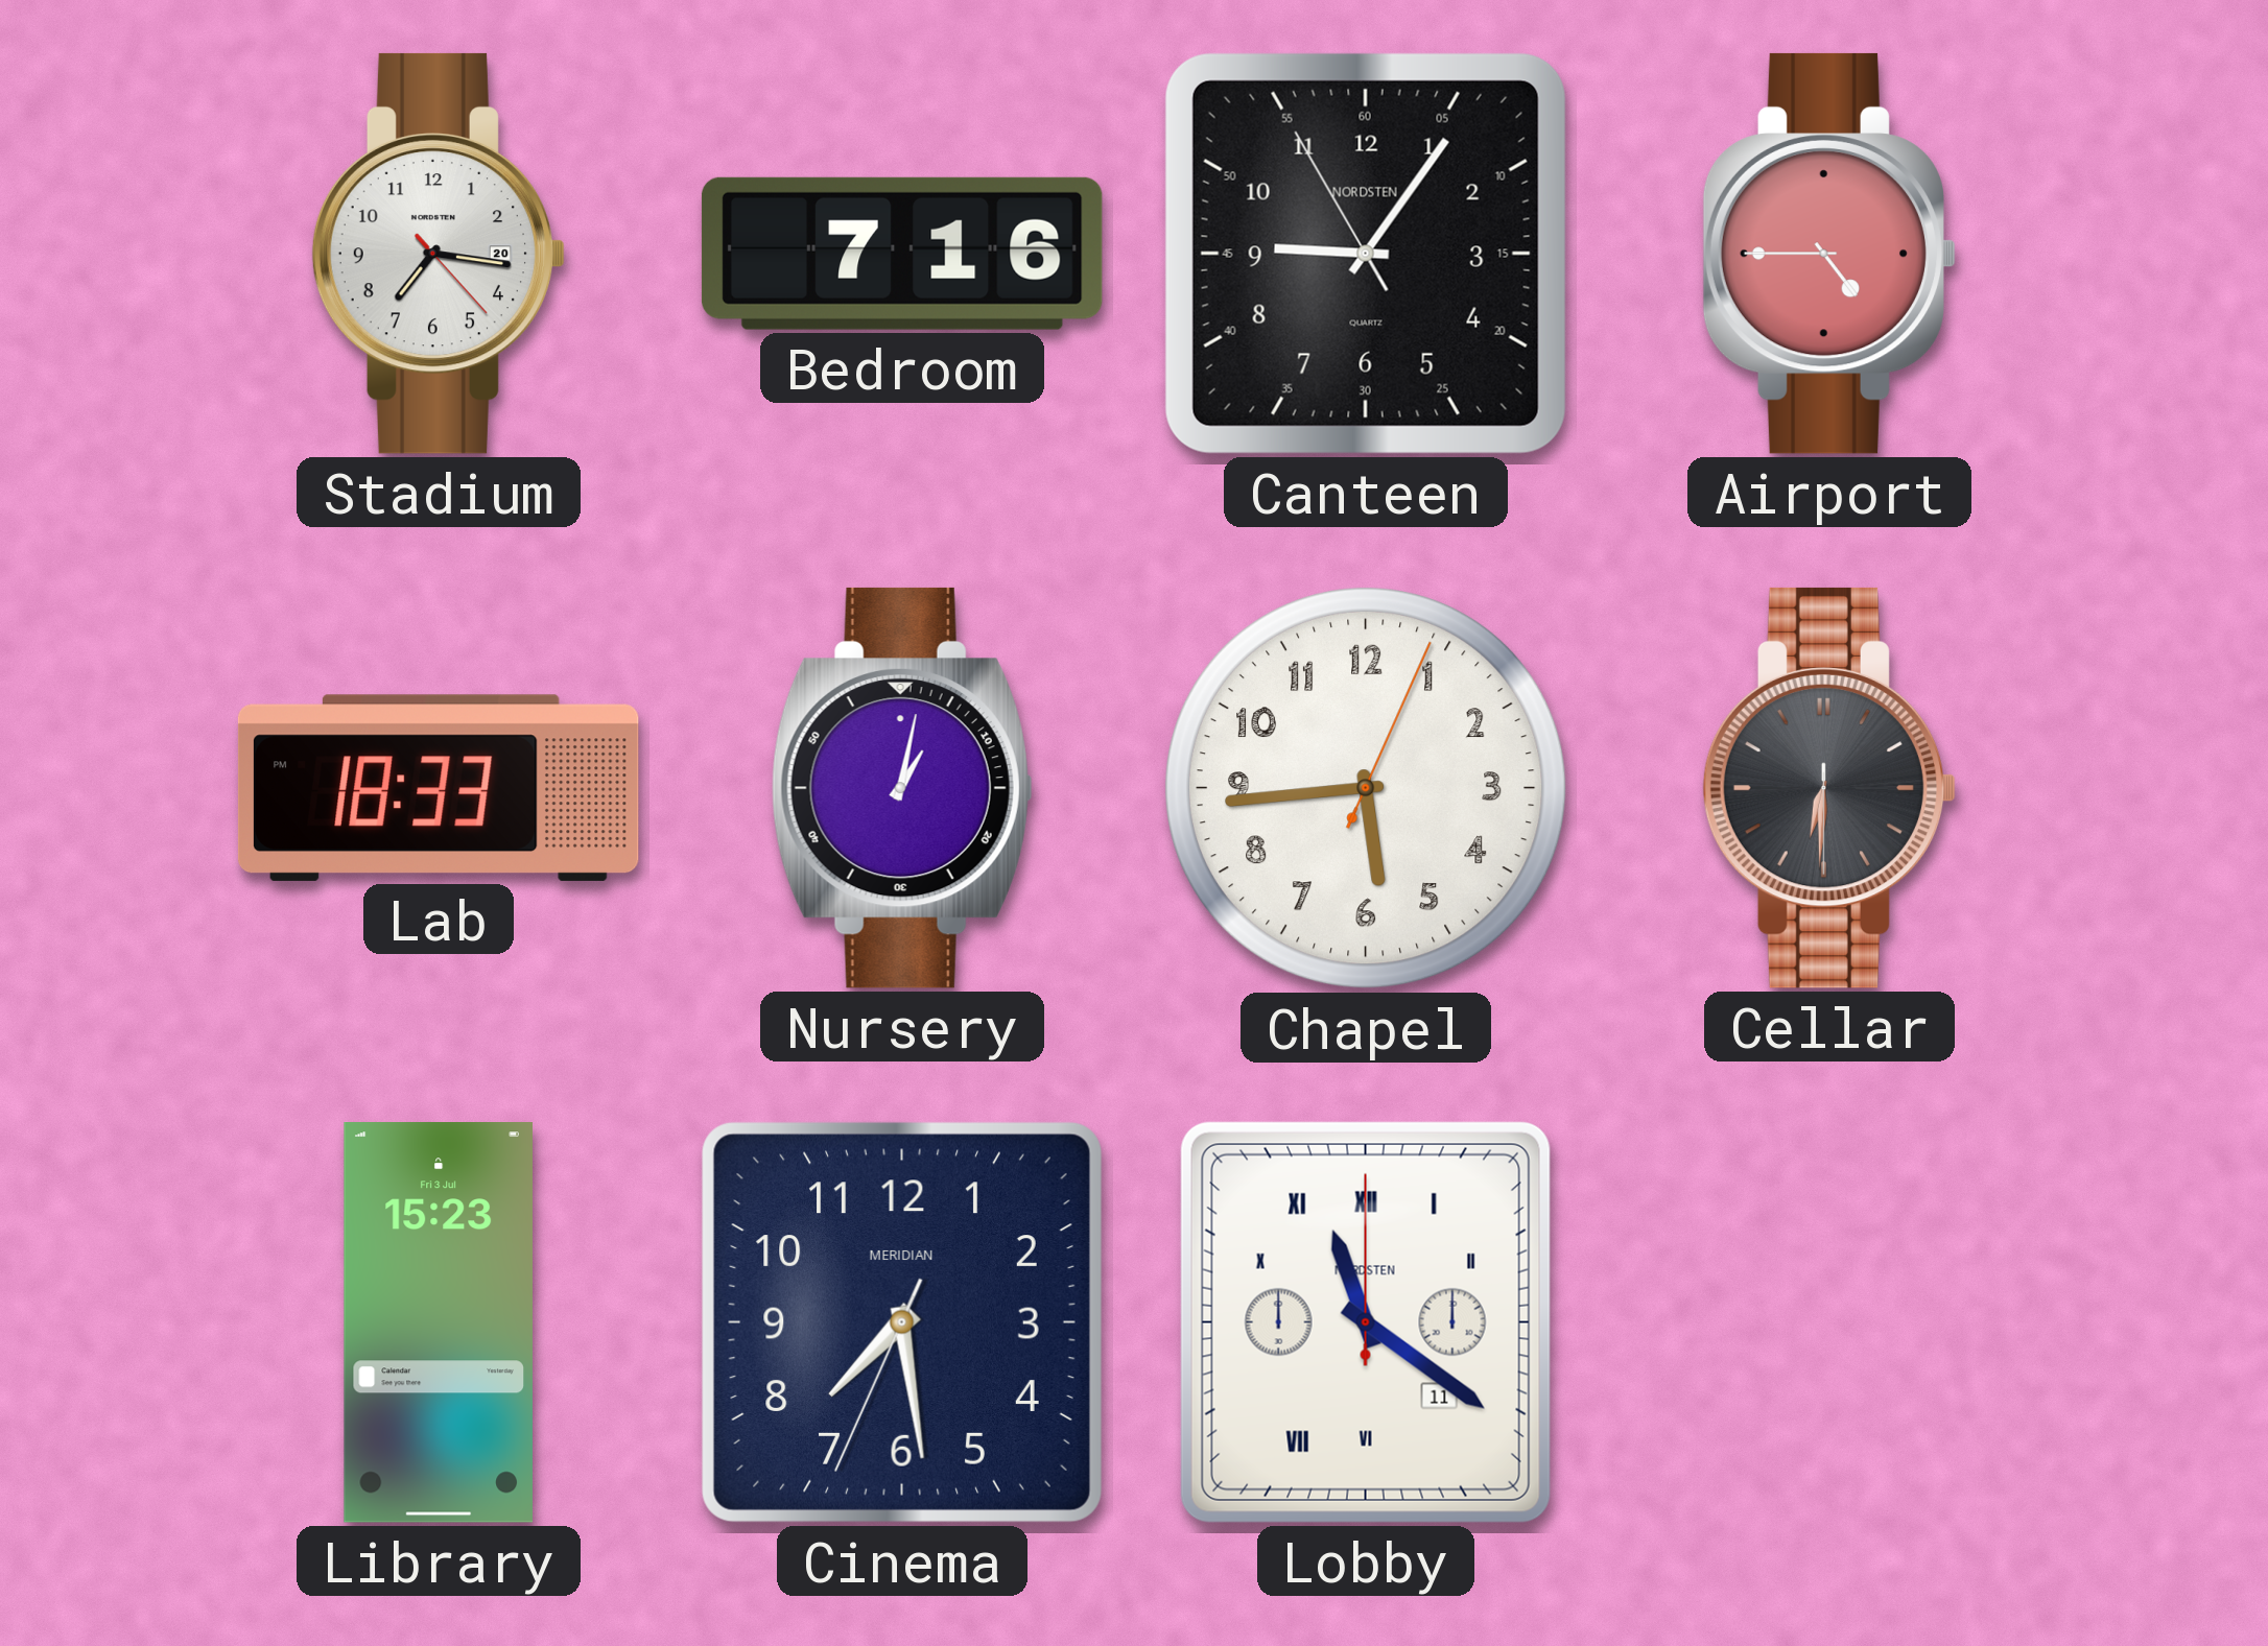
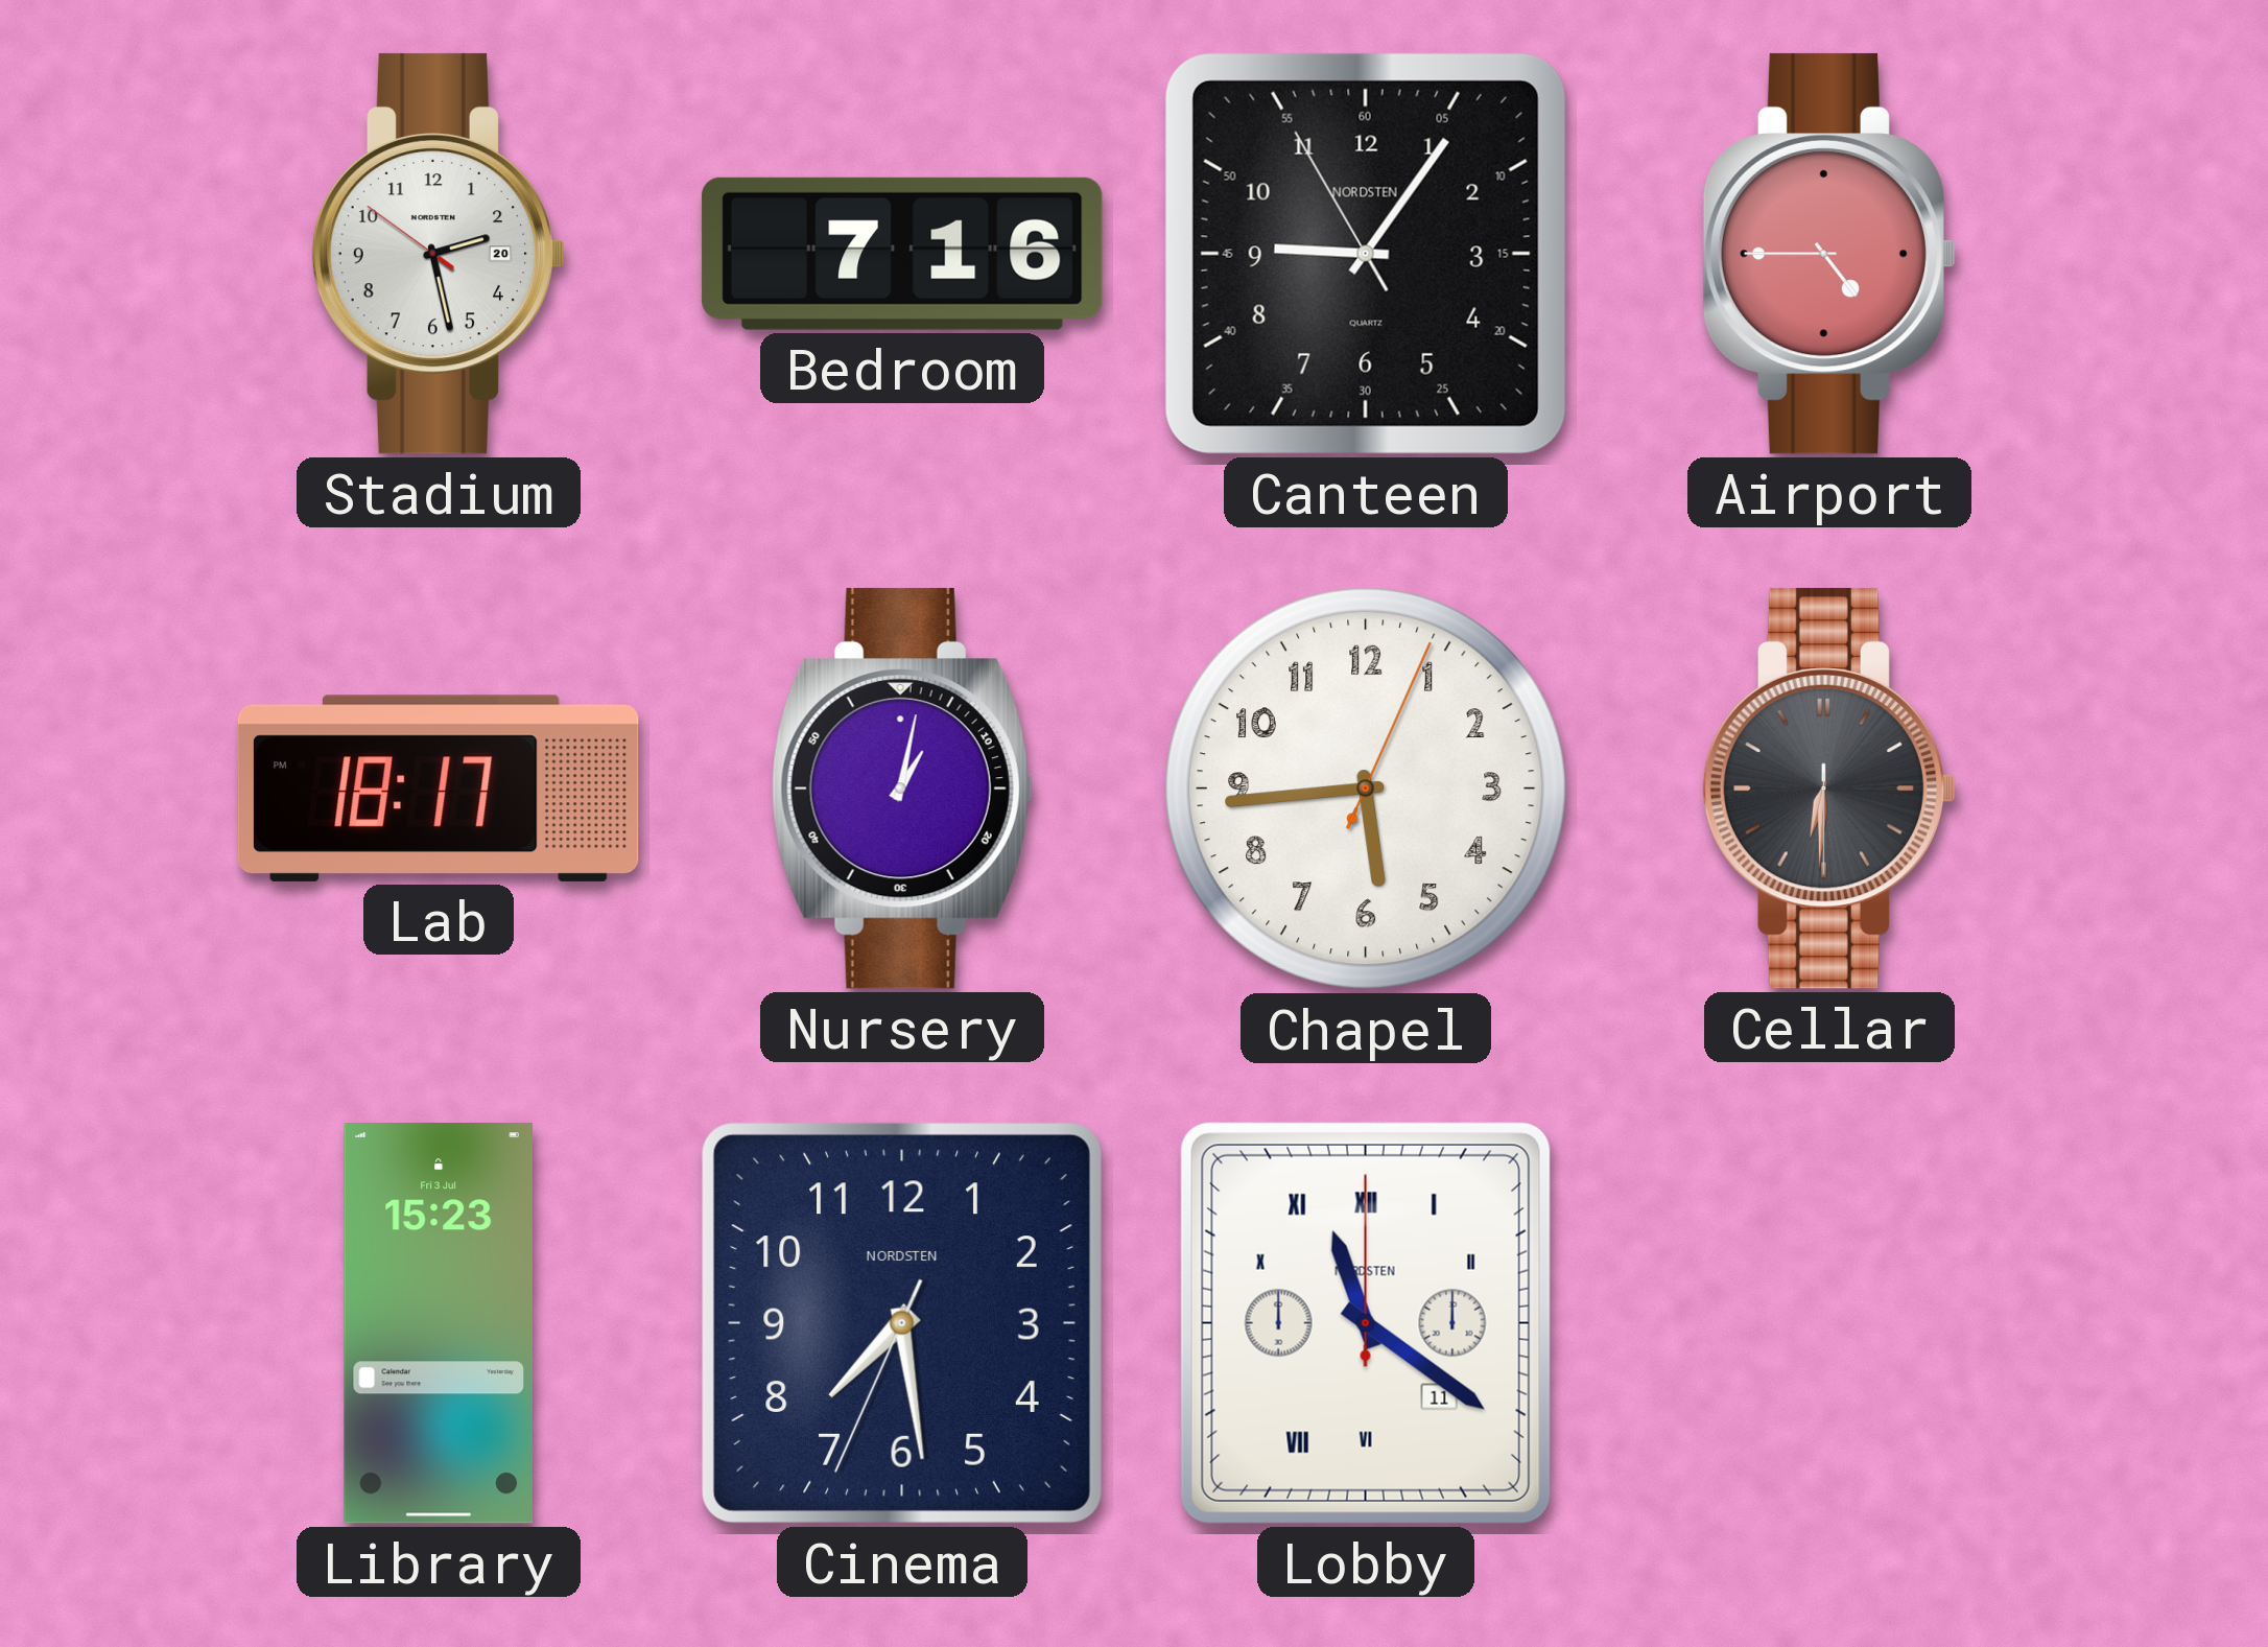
Stadium: 7:16 -> 2:27
Lab: 18:33 -> 18:17
Cinema brand: MERIDIAN -> NORDSTEN
